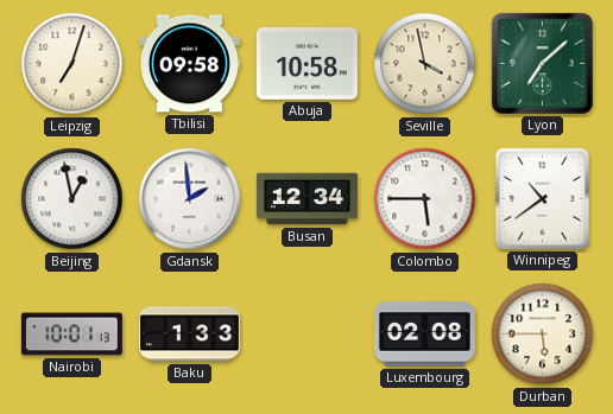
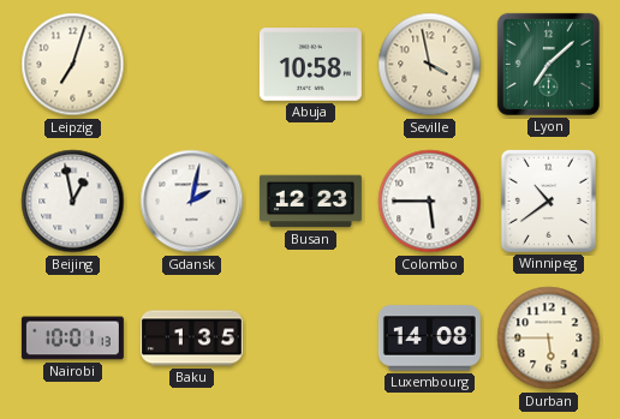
Tbilisi: 09:58 -> none
Gdansk: 1:59 -> 2:02
Busan: 12:34 -> 12:23
Baku: 1:33 -> 1:35
Luxembourg: 02:08 -> 14:08
